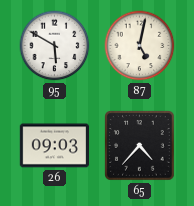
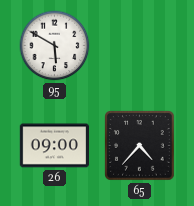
87: 5:02 -> none
26: 09:03 -> 09:00
